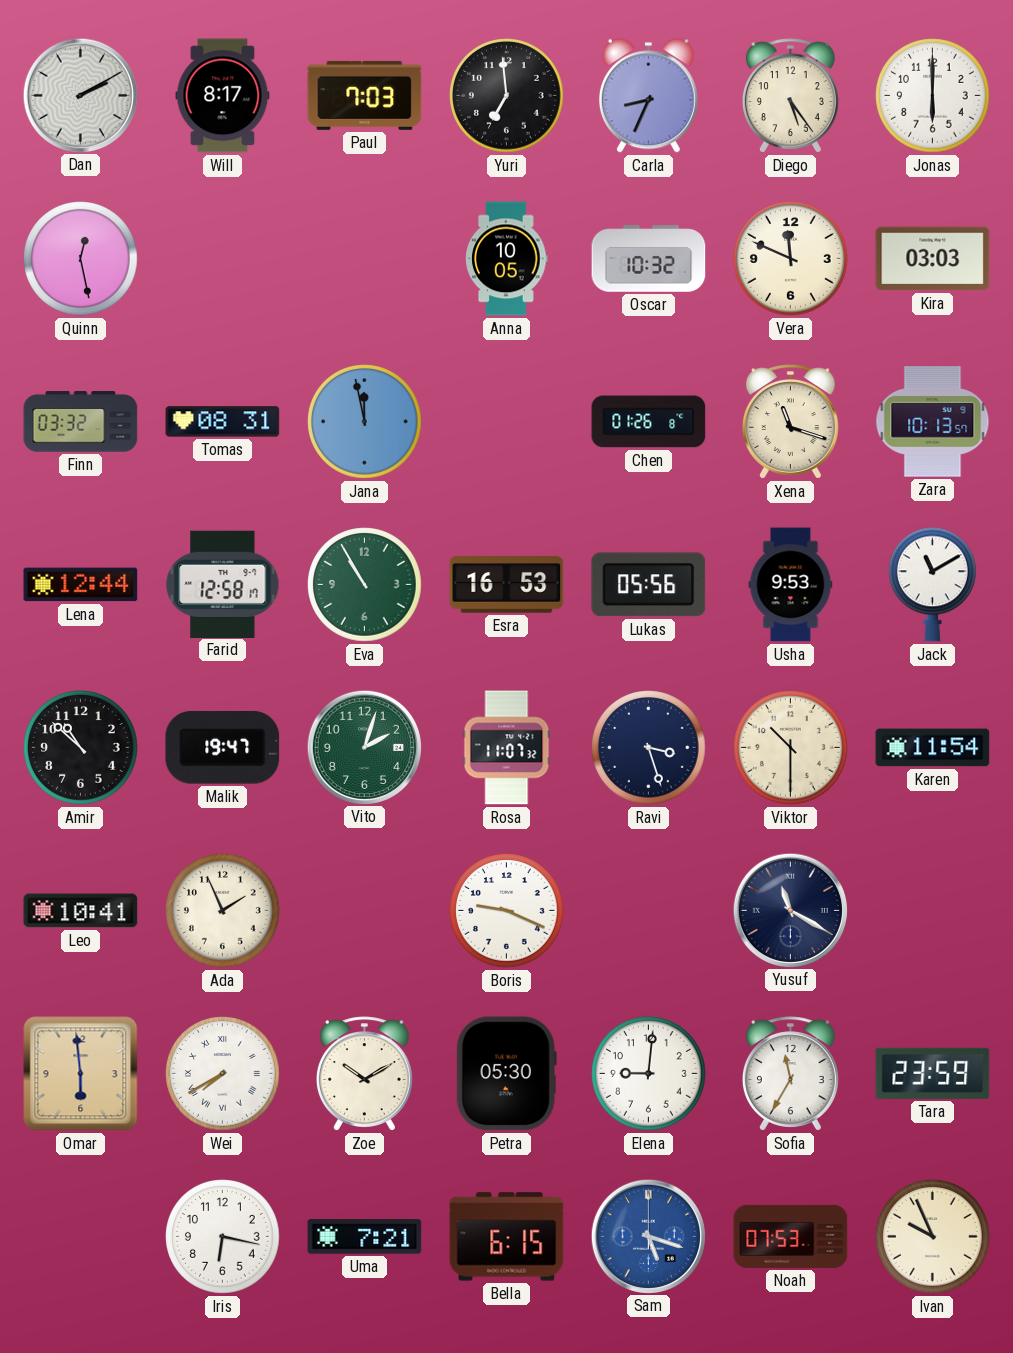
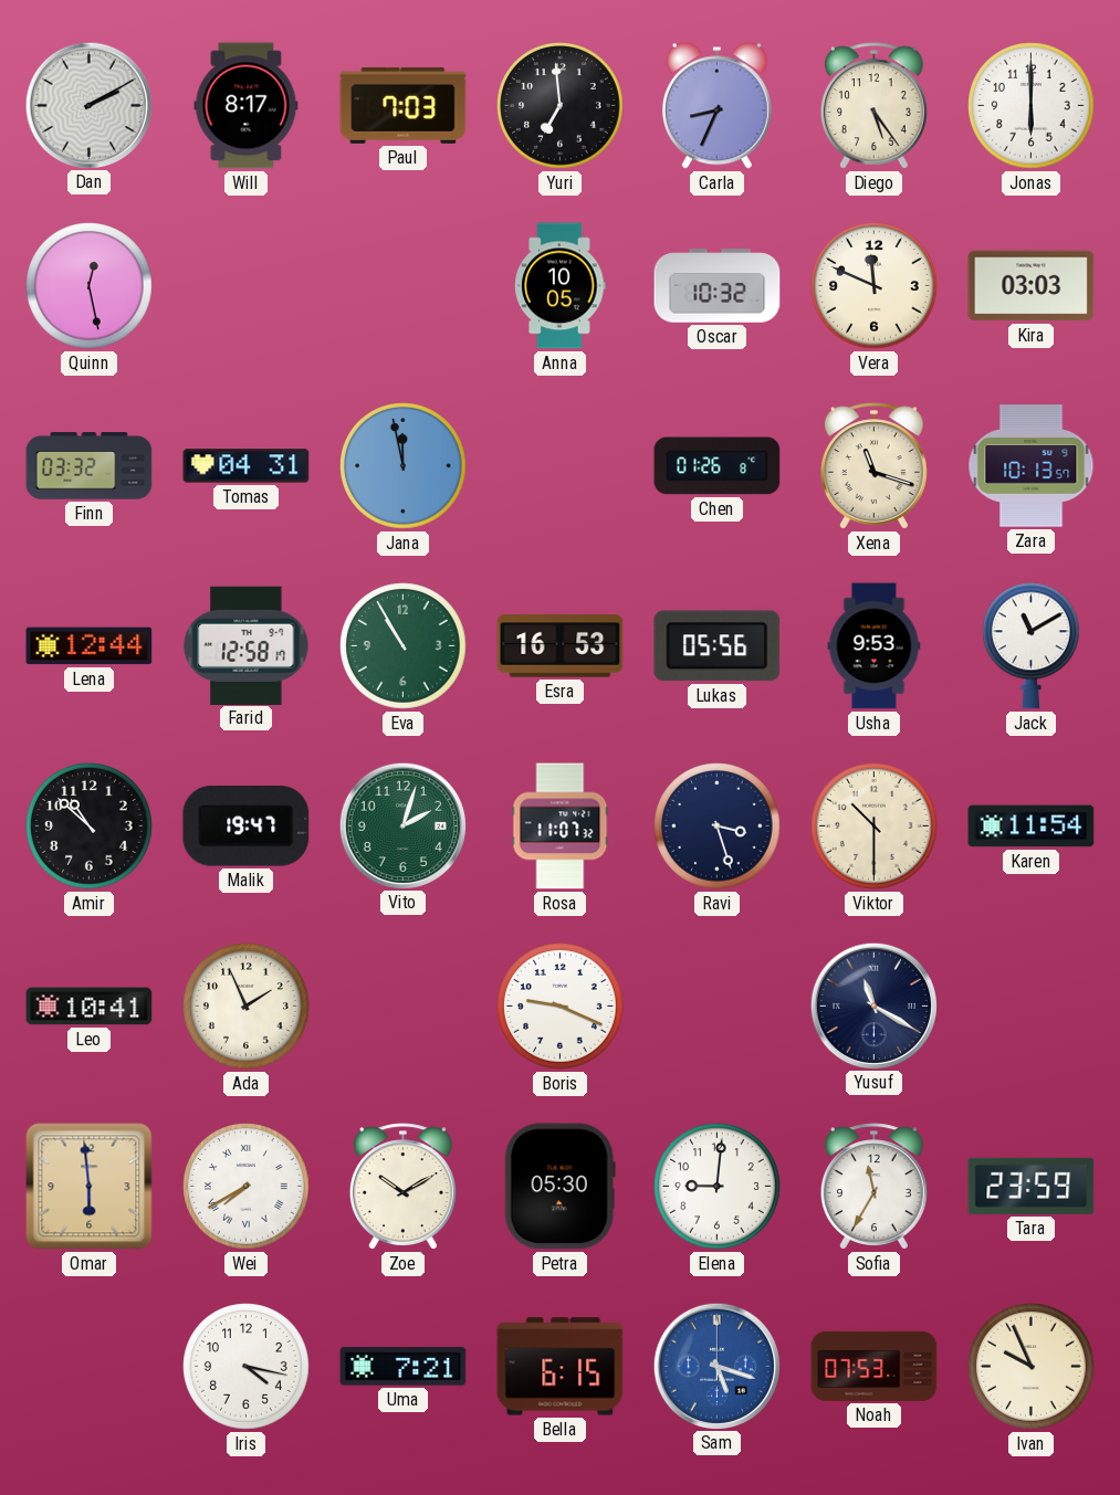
Tomas: 08:31 -> 04:31
Iris: 6:17 -> 4:17
